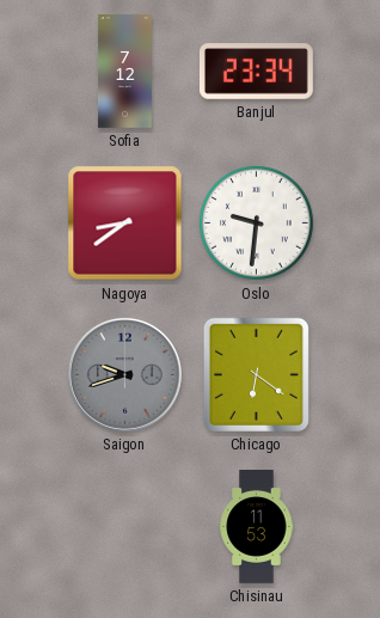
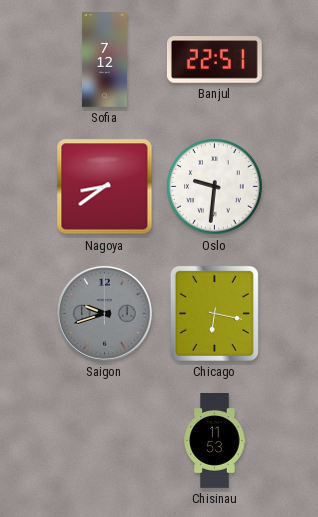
Banjul: 23:34 -> 22:51
Chicago: 6:21 -> 6:17
